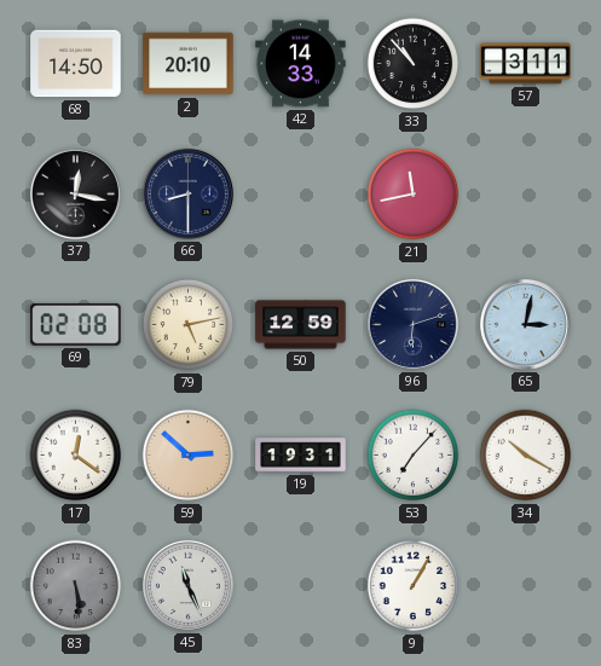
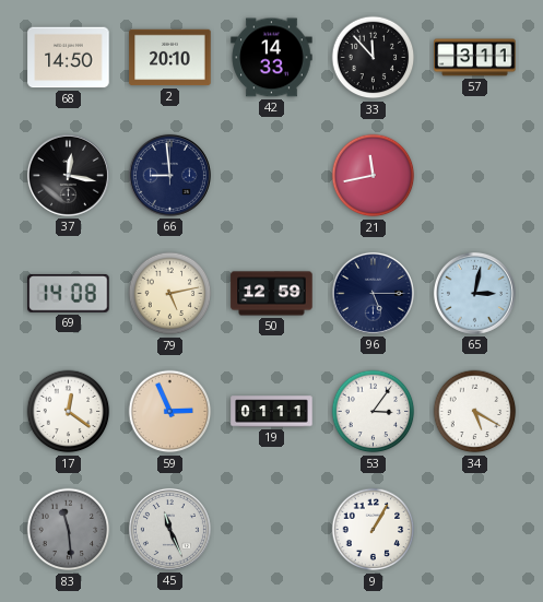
33: 10:53 -> 11:53
66: 8:30 -> 8:59
69: 02:08 -> 14:08
96: 6:12 -> 5:15
59: 2:52 -> 2:56
19: 19:31 -> 01:11
53: 7:07 -> 3:06
34: 10:20 -> 5:20
83: 5:29 -> 11:29
